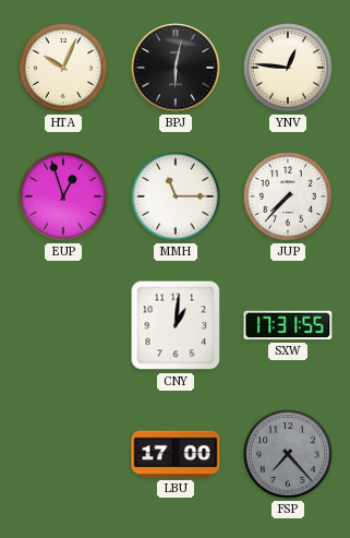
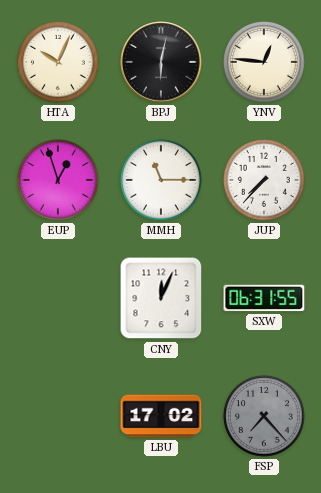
CNY: 1:01 -> 12:04
SXW: 17:31 -> 06:31
LBU: 17:00 -> 17:02
